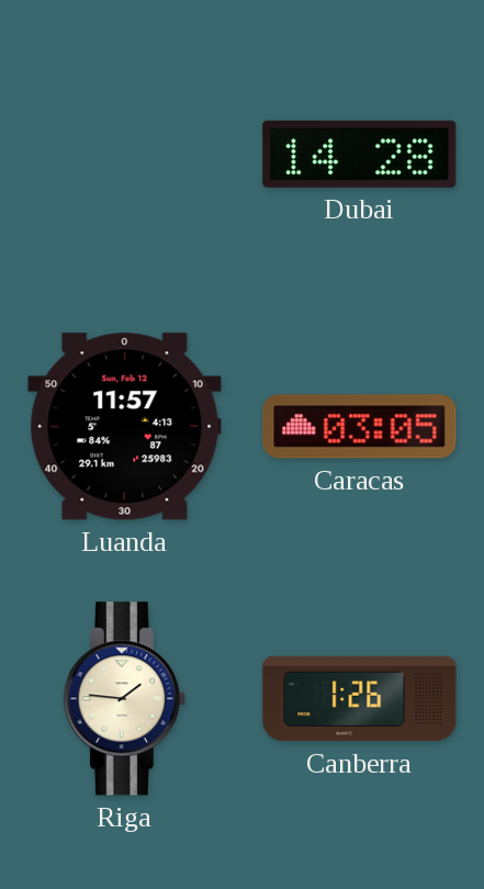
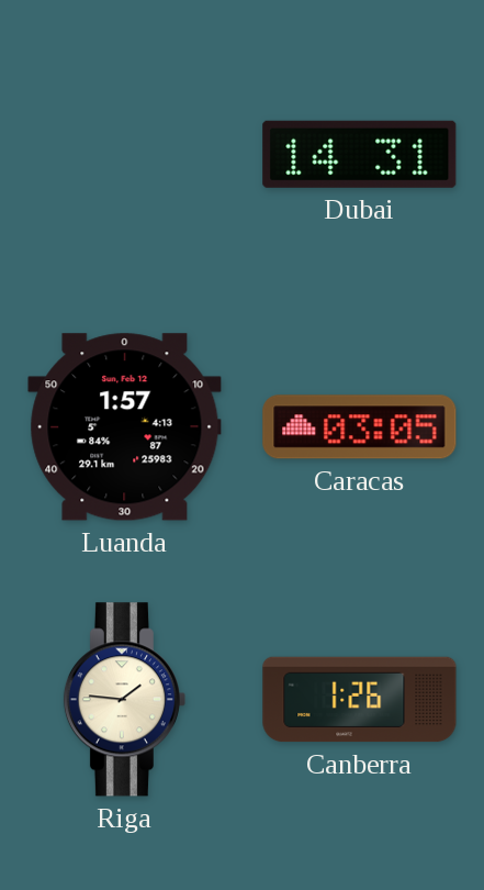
Dubai: 14:28 -> 14:31
Luanda: 11:57 -> 1:57
